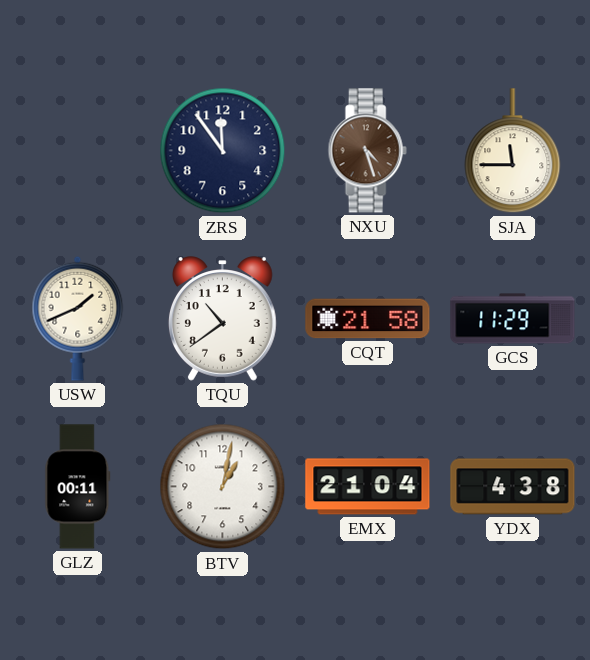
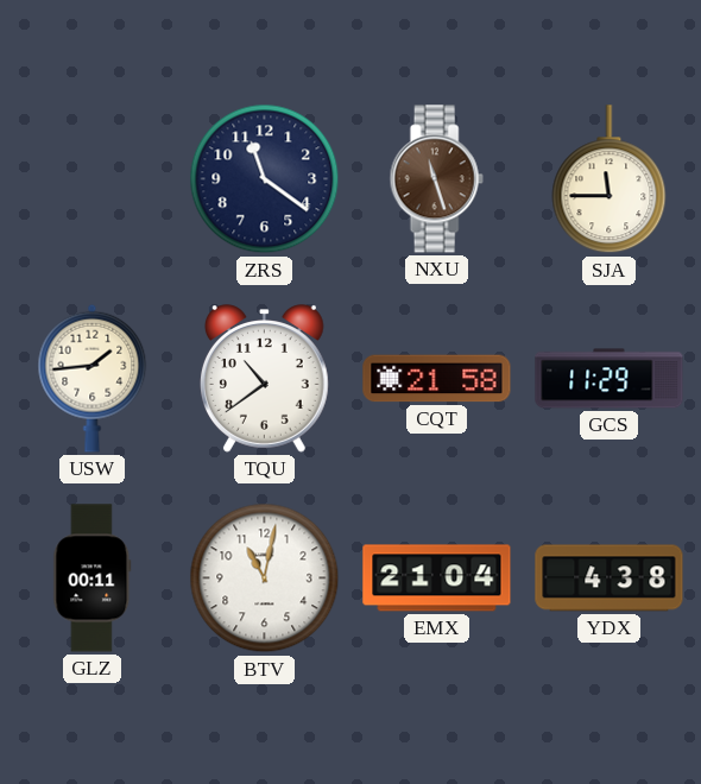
ZRS: 11:54 -> 11:21
NXU: 4:27 -> 11:27
USW: 1:41 -> 1:44
BTV: 1:02 -> 11:02
